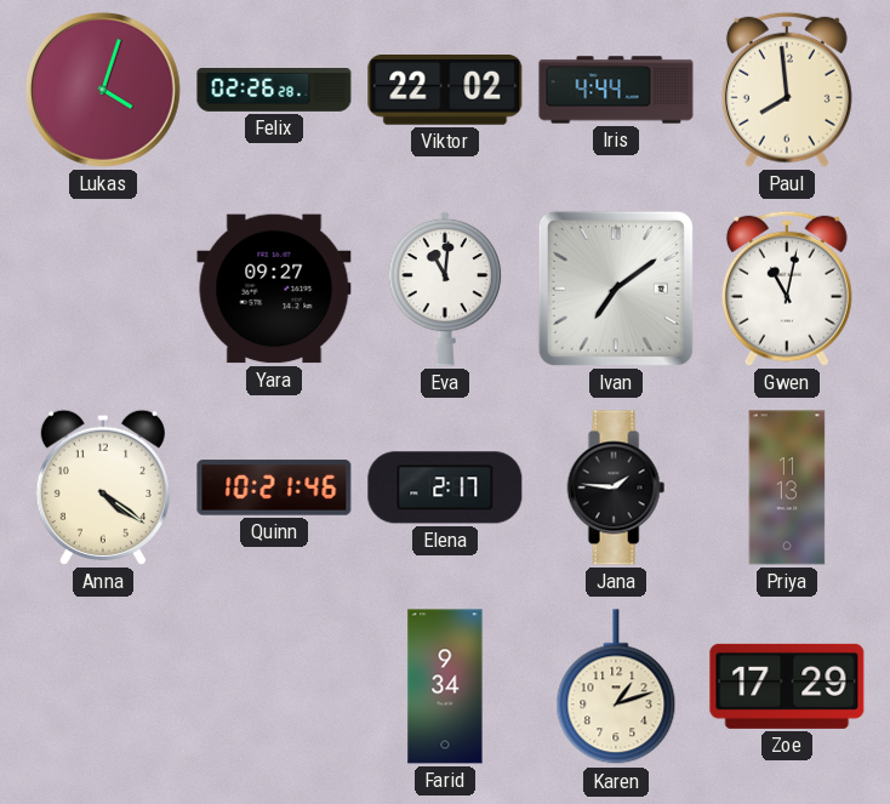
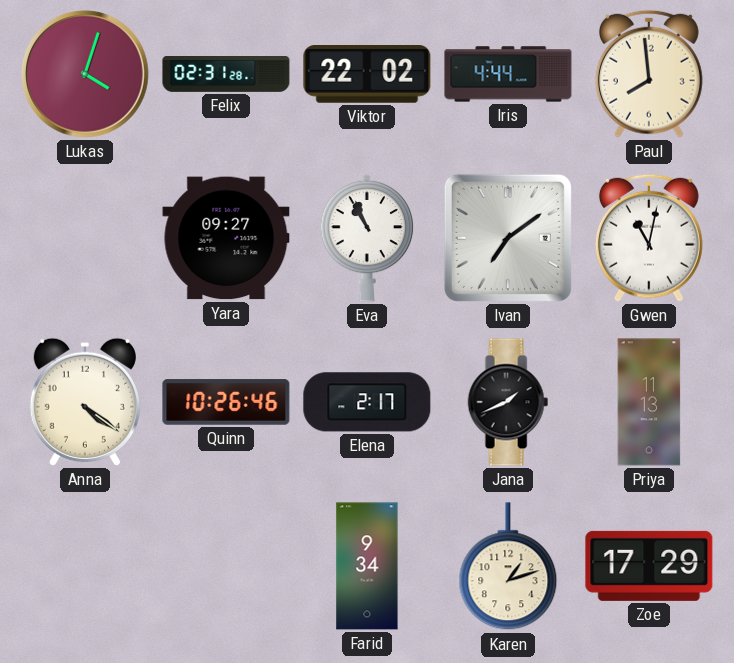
Felix: 02:26 -> 02:31
Eva: 11:01 -> 10:56
Quinn: 10:21 -> 10:26
Jana: 1:46 -> 1:41
